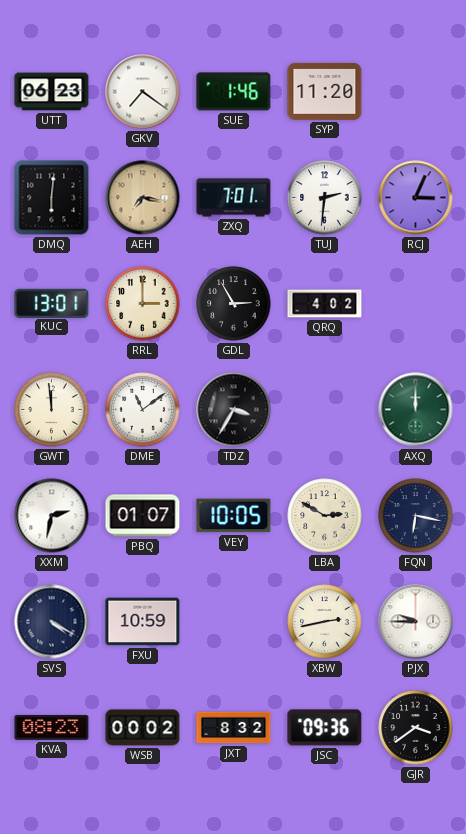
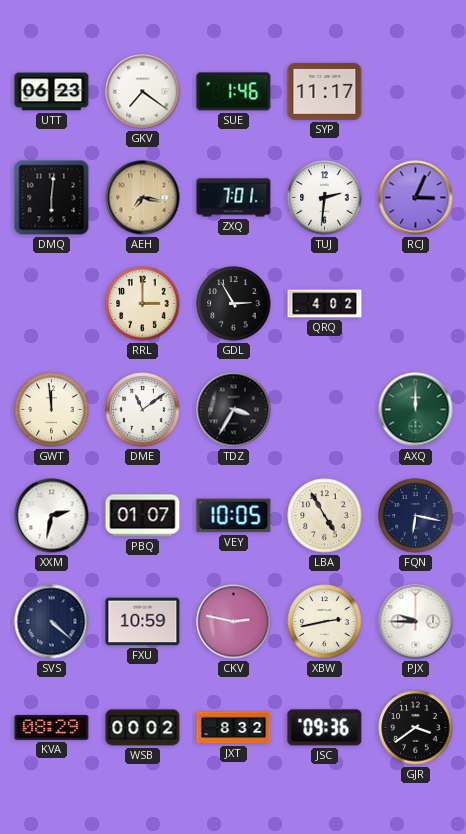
SYP: 11:20 -> 11:17
KUC: 13:01 -> none
LBA: 2:50 -> 4:55
SVS: 4:20 -> 4:22
CKV: none -> 2:47
KVA: 08:23 -> 08:29
